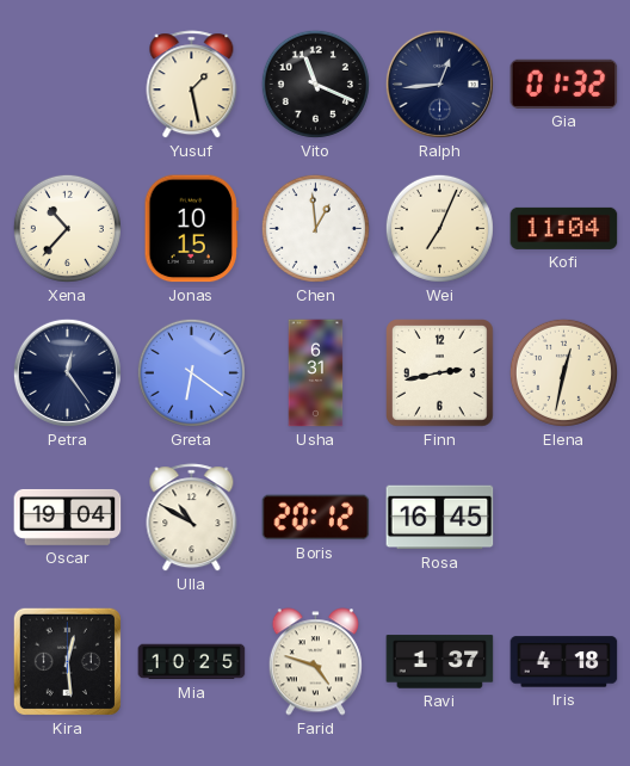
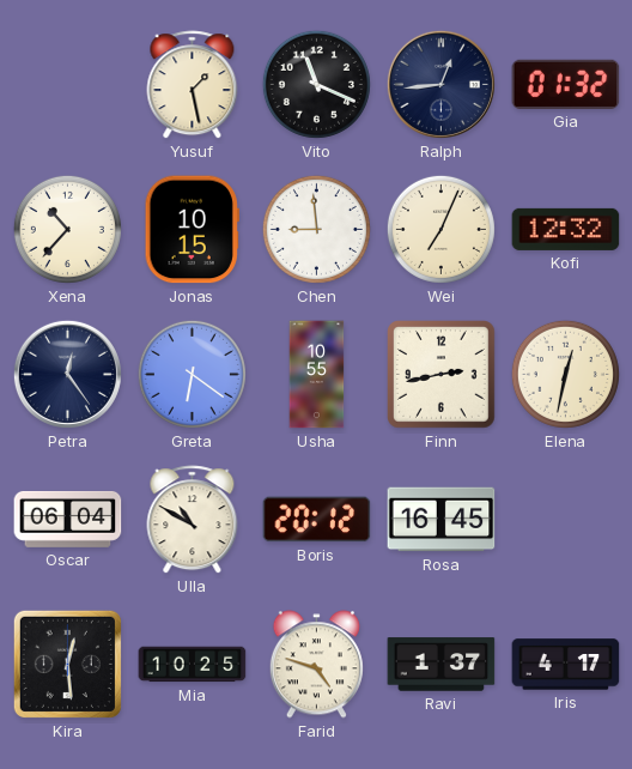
Chen: 12:59 -> 8:59
Kofi: 11:04 -> 12:32
Usha: 6:31 -> 10:55
Oscar: 19:04 -> 06:04
Iris: 4:18 -> 4:17
